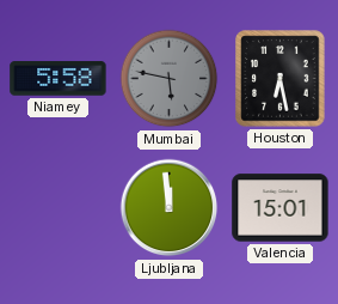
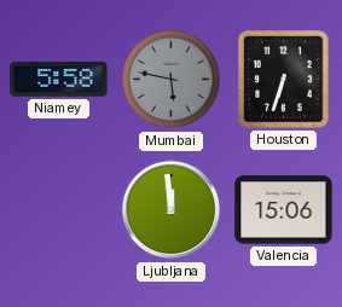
Houston: 6:28 -> 6:33
Valencia: 15:01 -> 15:06
